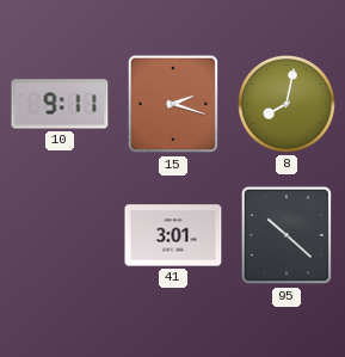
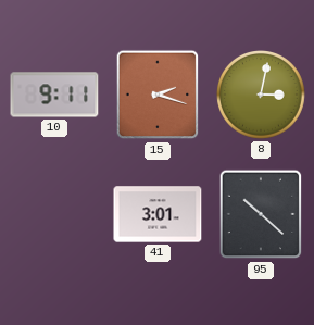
8: 8:02 -> 3:02
